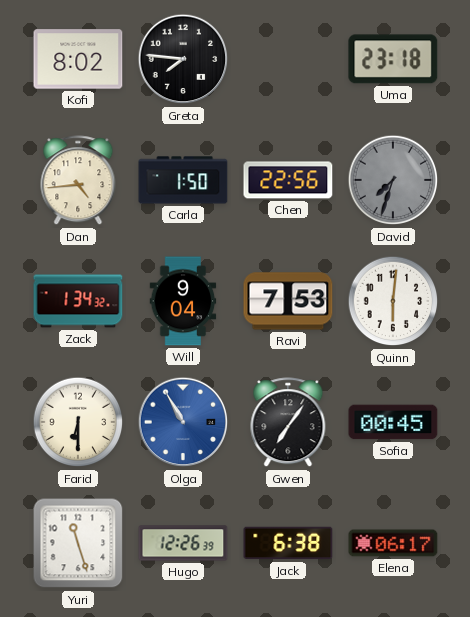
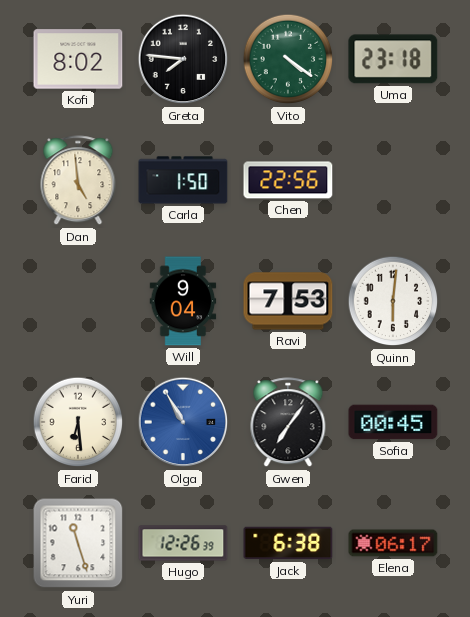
Vito: none -> 4:21
Dan: 4:44 -> 4:59
David: 7:33 -> none
Zack: 1:34 -> none
Farid: 6:30 -> 6:29
